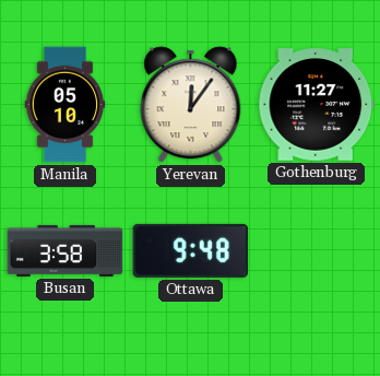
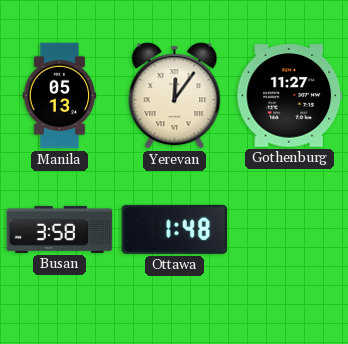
Manila: 05:10 -> 05:13
Ottawa: 9:48 -> 1:48
